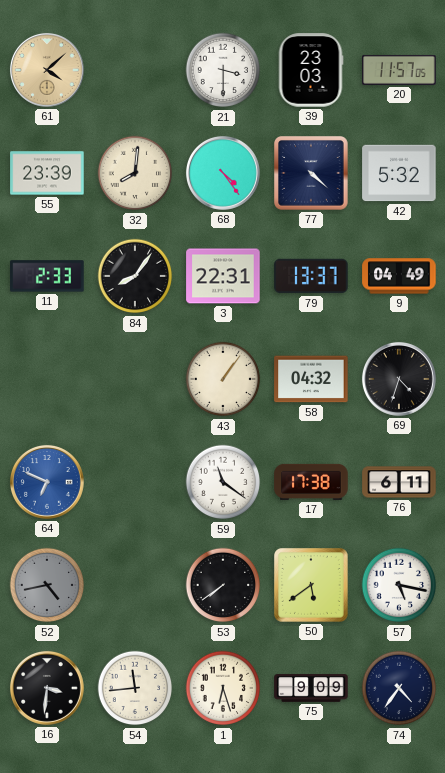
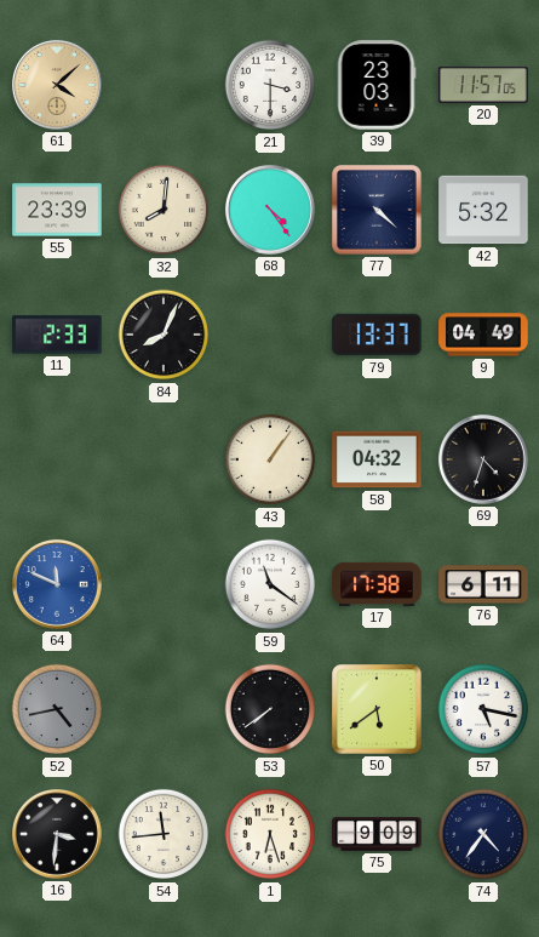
84: 8:06 -> 8:04
3: 22:31 -> none
64: 6:49 -> 11:49
